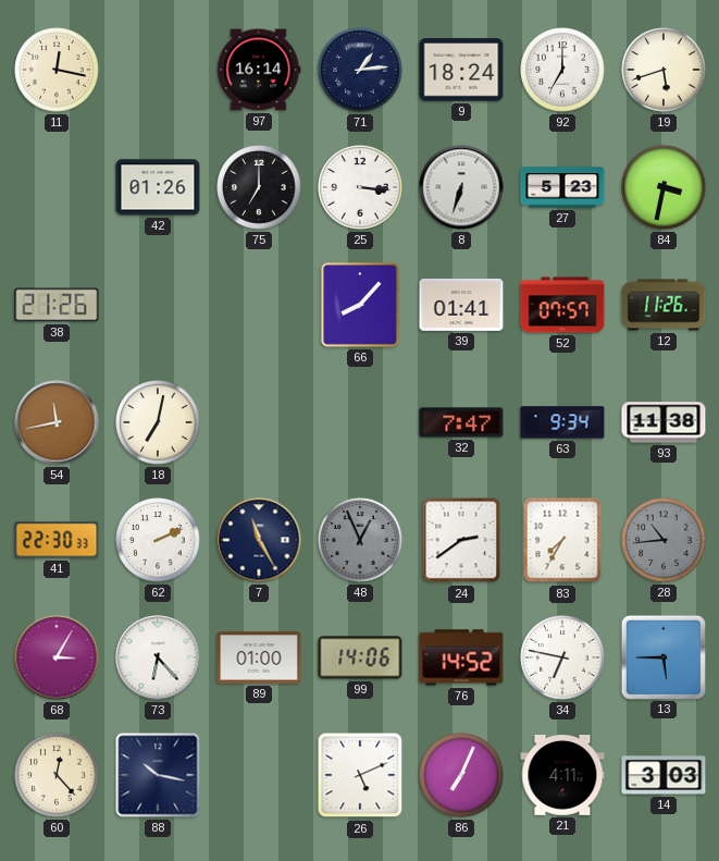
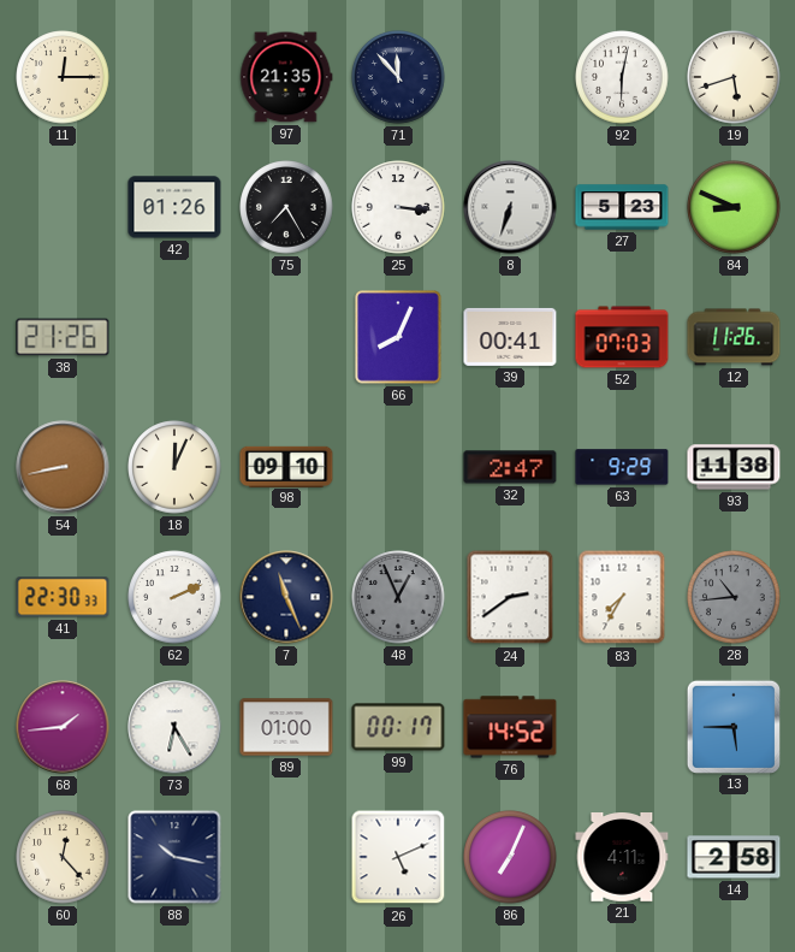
11: 12:17 -> 12:15
97: 16:14 -> 21:35
71: 1:14 -> 11:53
9: 18:24 -> none
92: 7:00 -> 6:02
75: 7:00 -> 7:25
84: 3:32 -> 8:49
66: 8:07 -> 8:04
39: 01:41 -> 00:41
52: 07:57 -> 07:03
54: 11:43 -> 8:43
18: 7:02 -> 12:04
98: none -> 09:10
32: 7:47 -> 2:47
63: 9:34 -> 9:29
7: 11:25 -> 11:26
68: 3:05 -> 1:44
73: 6:23 -> 6:25
99: 14:06 -> 00:17
34: 6:47 -> none
14: 3:03 -> 2:58
